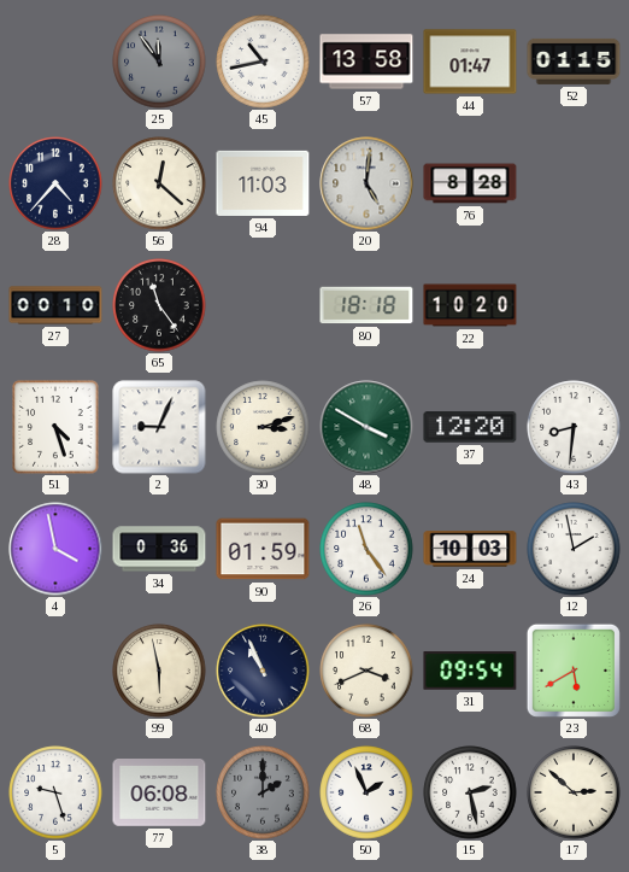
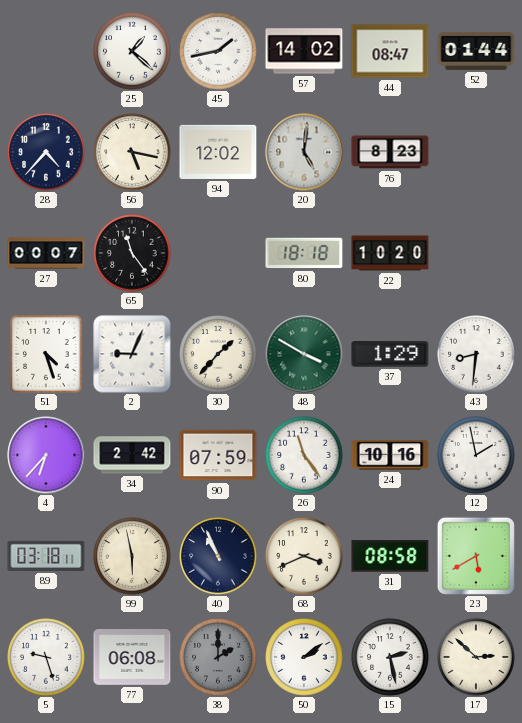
25: 11:54 -> 1:22
25 dial: grey -> white
45: 10:43 -> 1:43
57: 13:58 -> 14:02
44: 01:47 -> 08:47
52: 01:15 -> 01:44
56: 12:22 -> 5:17
94: 11:03 -> 12:02
76: 8:28 -> 8:23
27: 00:10 -> 00:07
30: 3:12 -> 1:37
37: 12:20 -> 1:29
4: 3:58 -> 6:37
34: 0:36 -> 2:42
90: 01:59 -> 07:59
24: 10:03 -> 10:16
89: none -> 03:18
31: 09:54 -> 08:58
50: 1:56 -> 2:09
